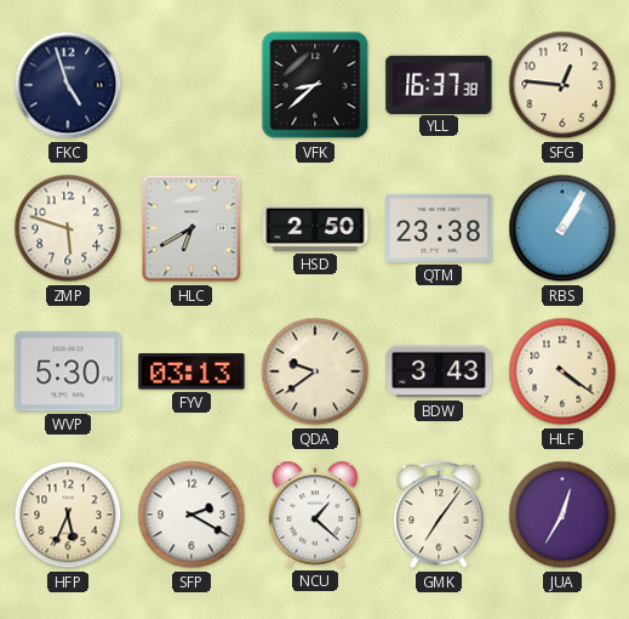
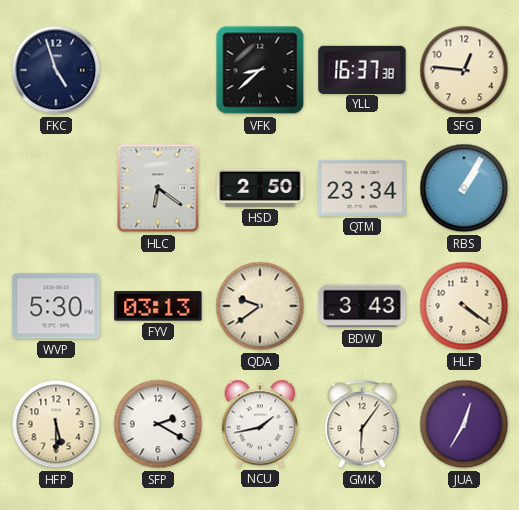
ZMP: 5:48 -> none
HLC: 6:40 -> 6:21
QTM: 23:38 -> 23:34
HFP: 5:34 -> 5:30
NCU: 1:22 -> 1:43
GMK: 7:06 -> 6:06
